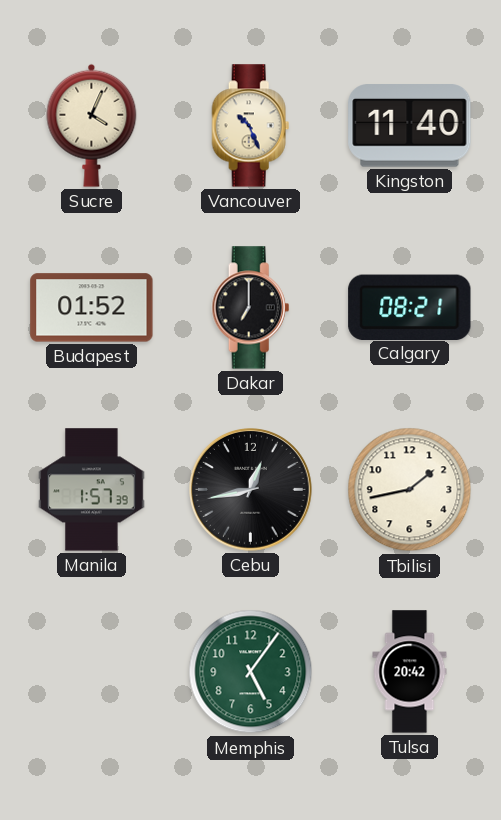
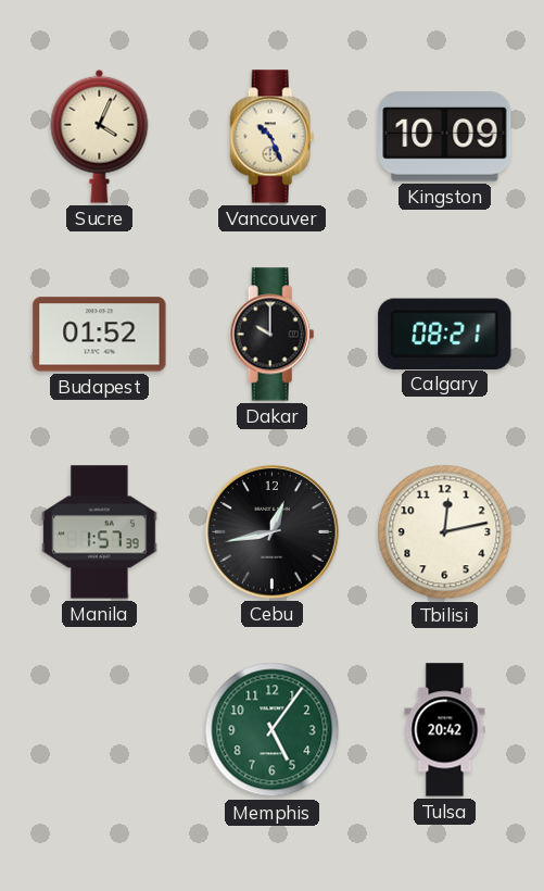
Kingston: 11:40 -> 10:09
Dakar: 7:00 -> 10:00
Tbilisi: 1:43 -> 12:13
